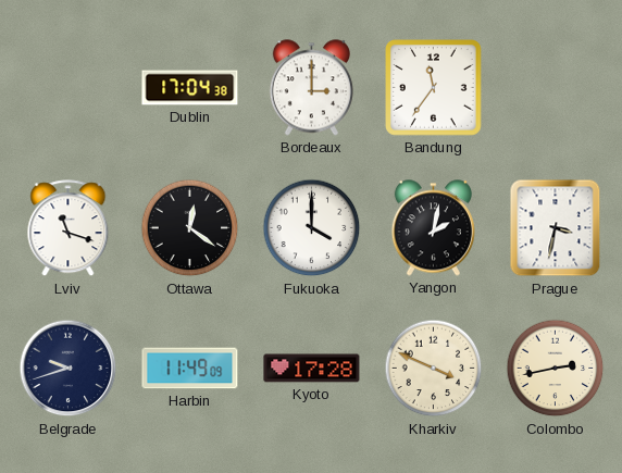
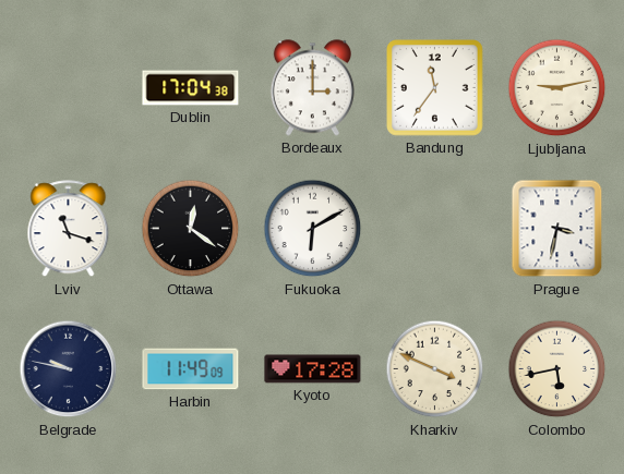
Ljubljana: none -> 9:13
Fukuoka: 4:00 -> 6:10
Yangon: 2:02 -> none
Belgrade: 9:42 -> 9:47
Colombo: 2:43 -> 5:43
